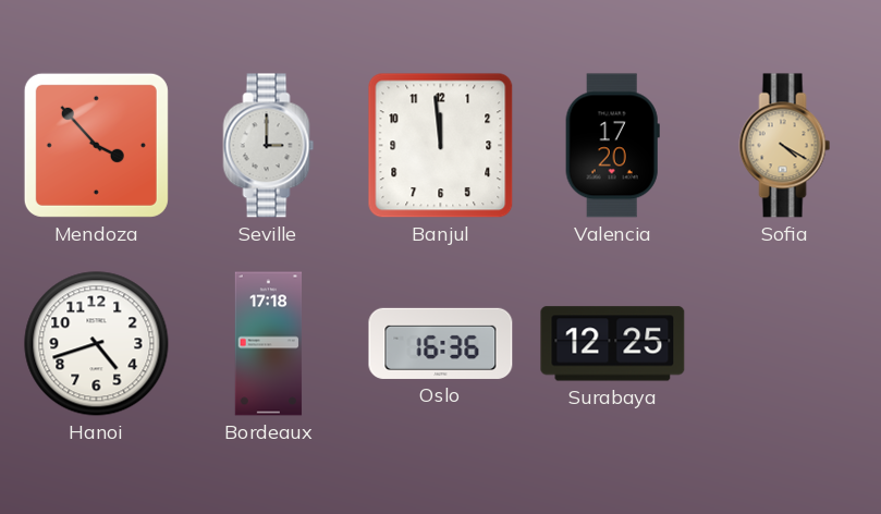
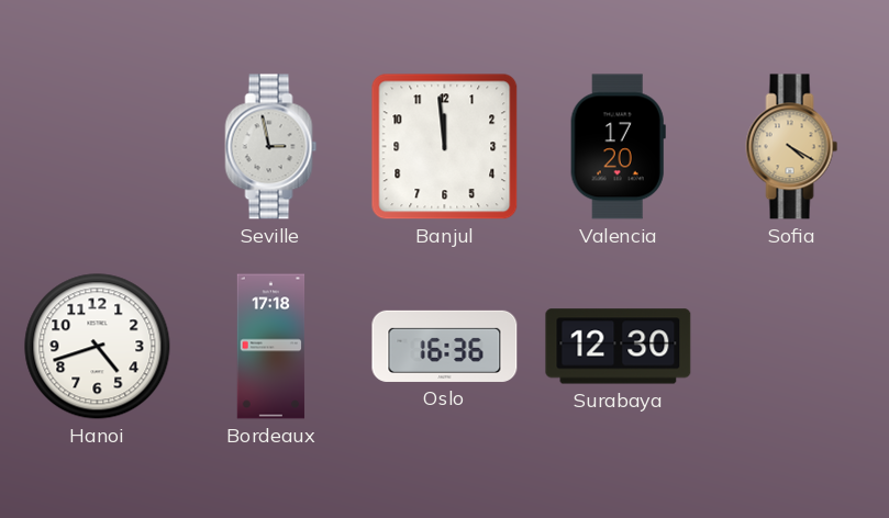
Mendoza: 3:53 -> none
Seville: 3:00 -> 2:58
Surabaya: 12:25 -> 12:30
